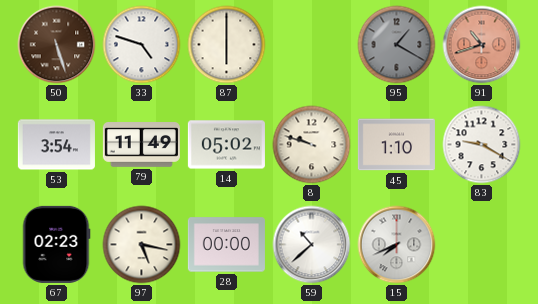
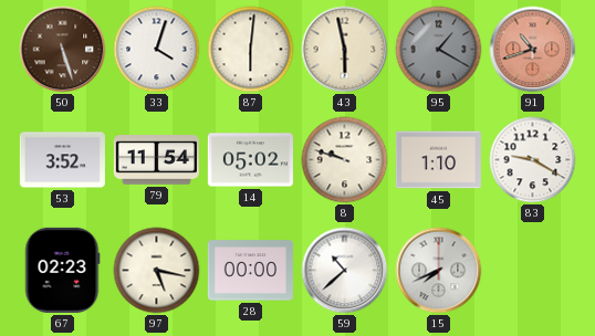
33: 4:48 -> 4:03
87: 6:00 -> 6:01
43: none -> 5:58
53: 3:54 -> 3:52
79: 11:49 -> 11:54
